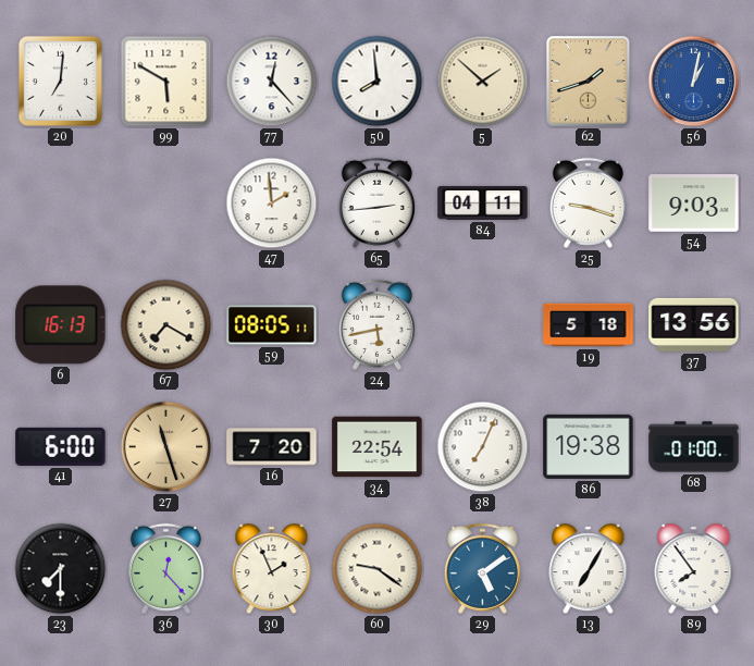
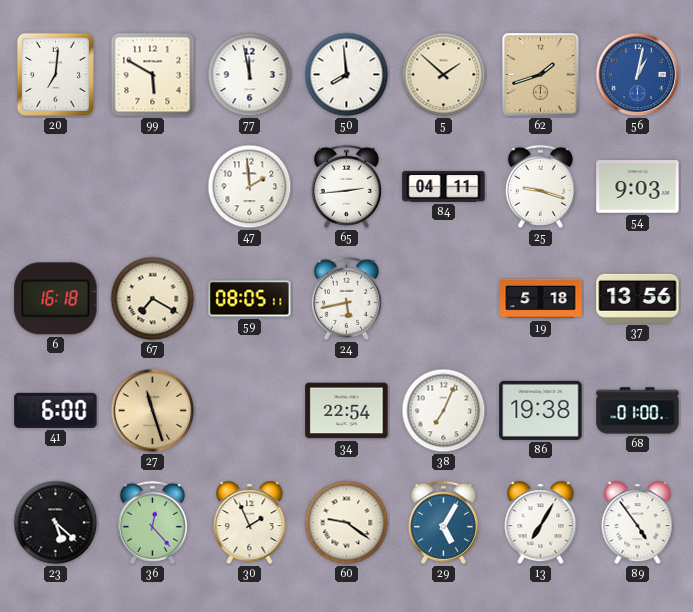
77: 12:23 -> 11:58
6: 16:13 -> 16:18
16: 7:20 -> none
23: 7:30 -> 5:22
29: 5:09 -> 5:05
89: 7:54 -> 4:54
